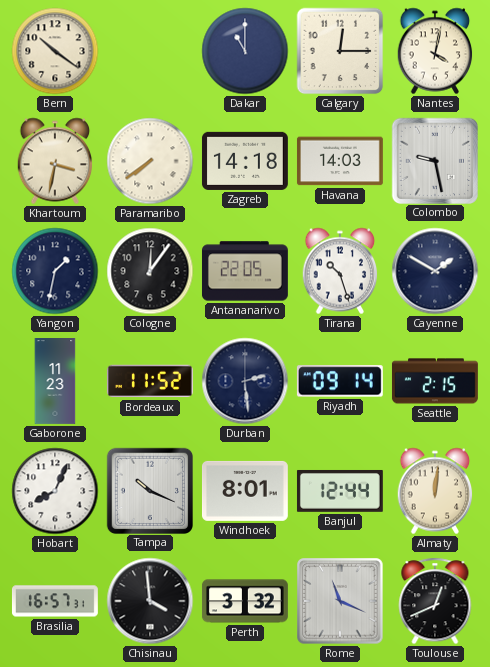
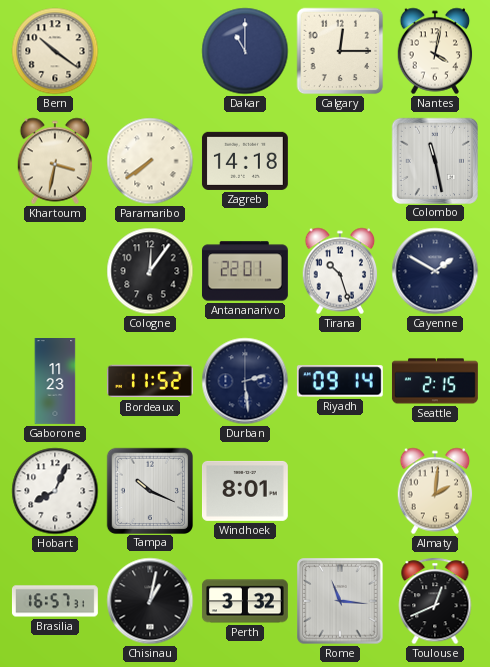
Havana: 14:03 -> none
Colombo: 9:28 -> 11:28
Yangon: 1:32 -> none
Antananarivo: 22:05 -> 22:01
Banjul: 12:44 -> none
Almaty: 12:01 -> 2:01
Chisinau: 3:59 -> 1:02
Rome: 11:19 -> 11:16
